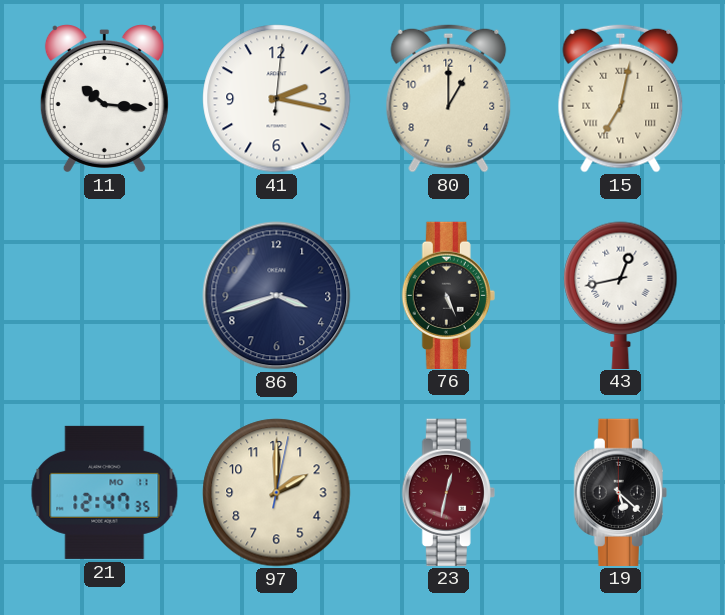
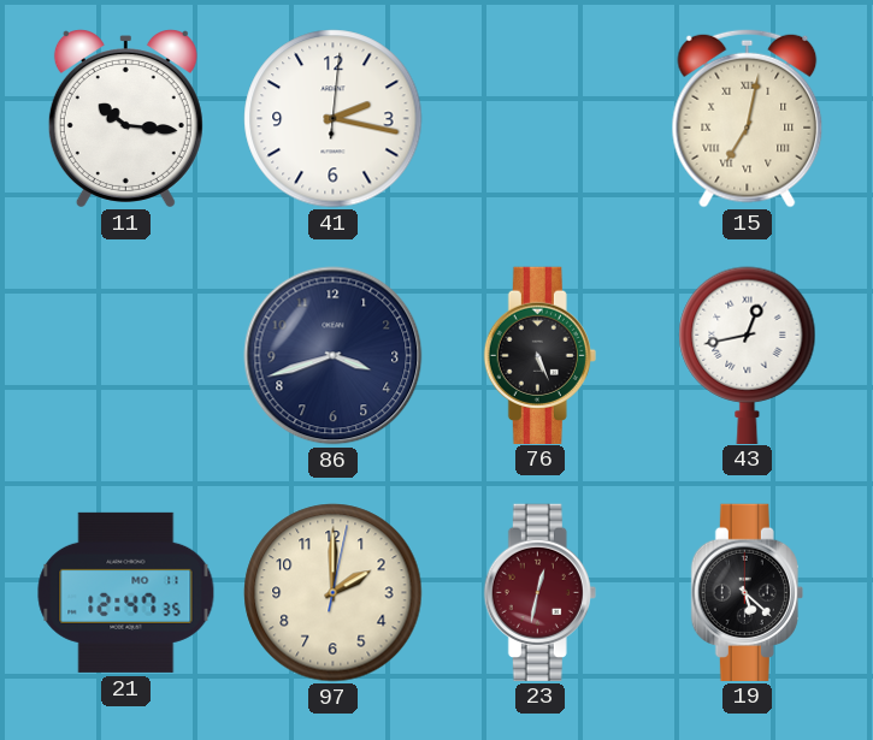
80: 1:00 -> none
